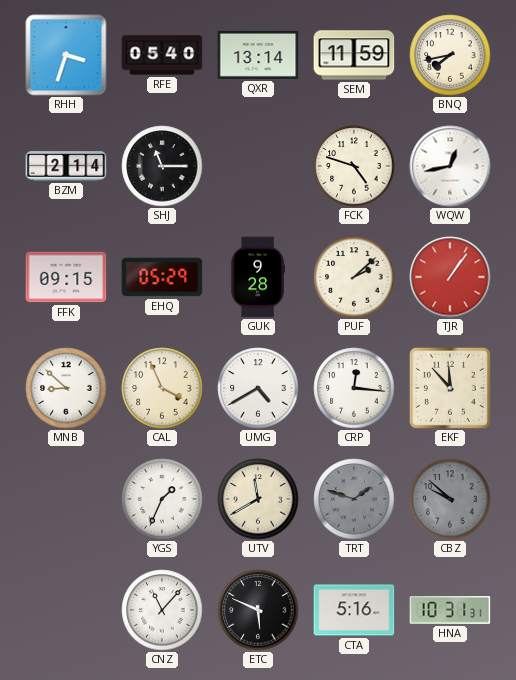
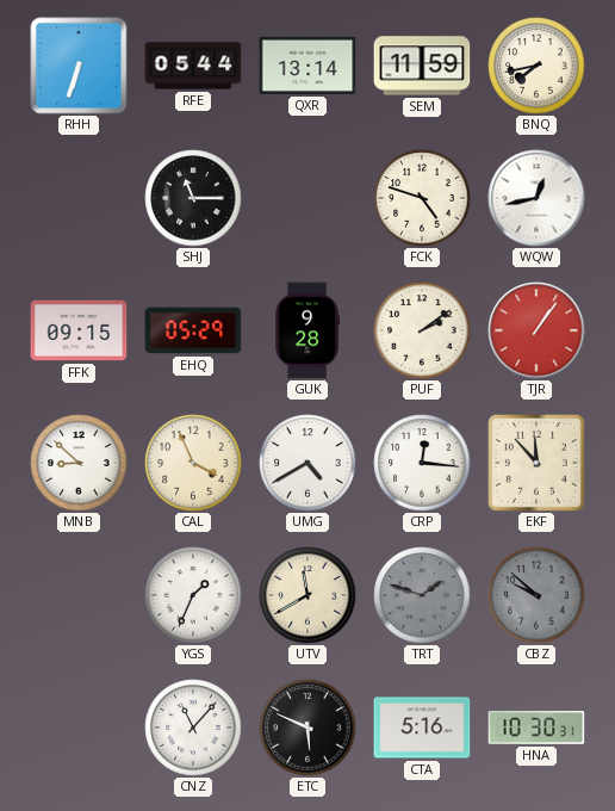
RHH: 3:33 -> 6:33
RFE: 05:40 -> 05:44
BZM: 2:14 -> none
PUF: 2:08 -> 2:09
HNA: 10:31 -> 10:30
